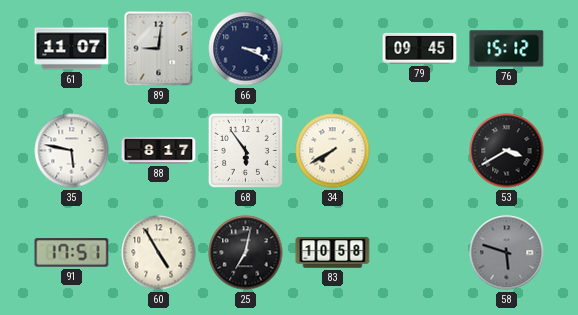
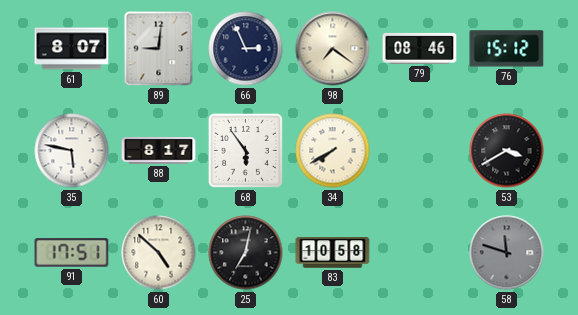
61: 11:07 -> 8:07
66: 3:19 -> 2:56
98: none -> 7:21
79: 09:45 -> 08:46
60: 4:55 -> 4:52
58: 5:48 -> 11:48
